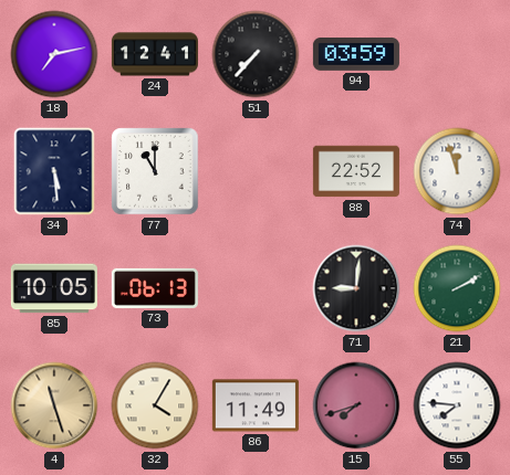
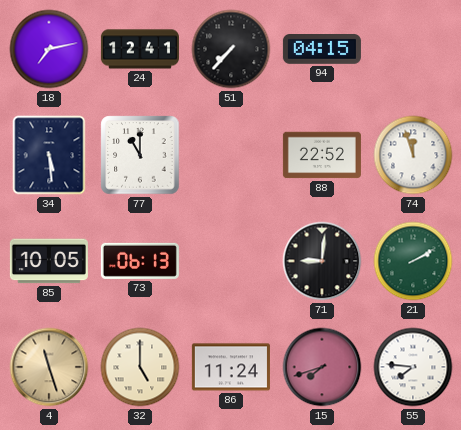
94: 03:59 -> 04:15
32: 4:05 -> 5:00
86: 11:49 -> 11:24
